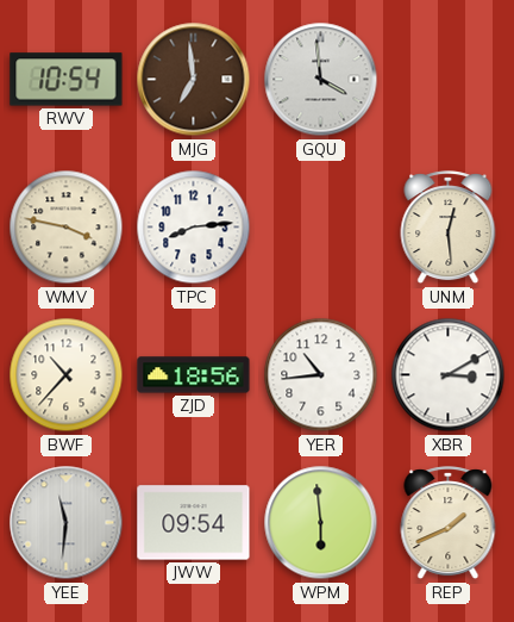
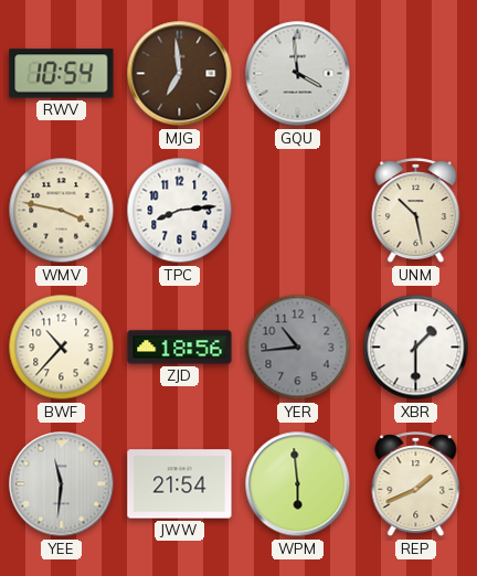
UNM: 12:29 -> 10:28
YER dial: white -> grey
XBR: 3:10 -> 1:30
JWW: 09:54 -> 21:54
